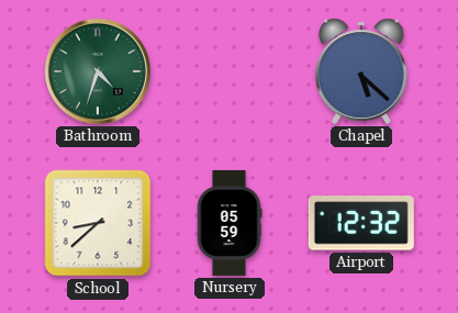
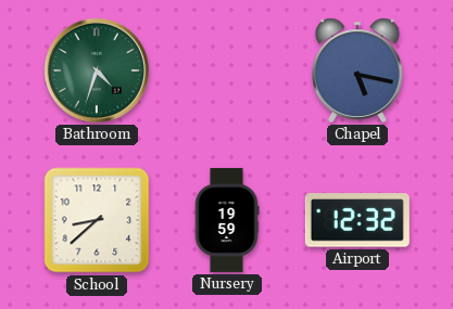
Chapel: 5:22 -> 5:17
Nursery: 05:59 -> 19:59
